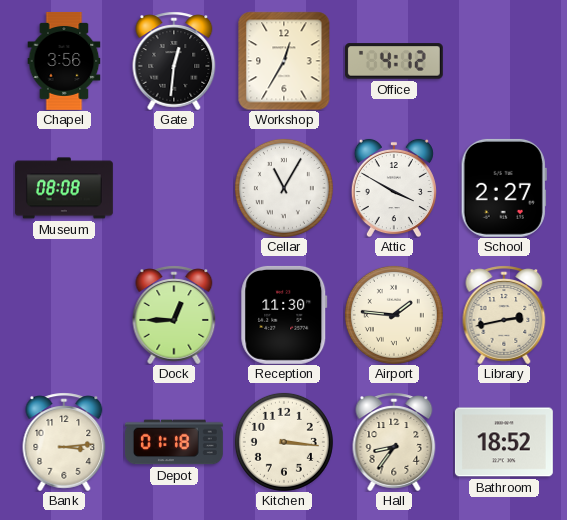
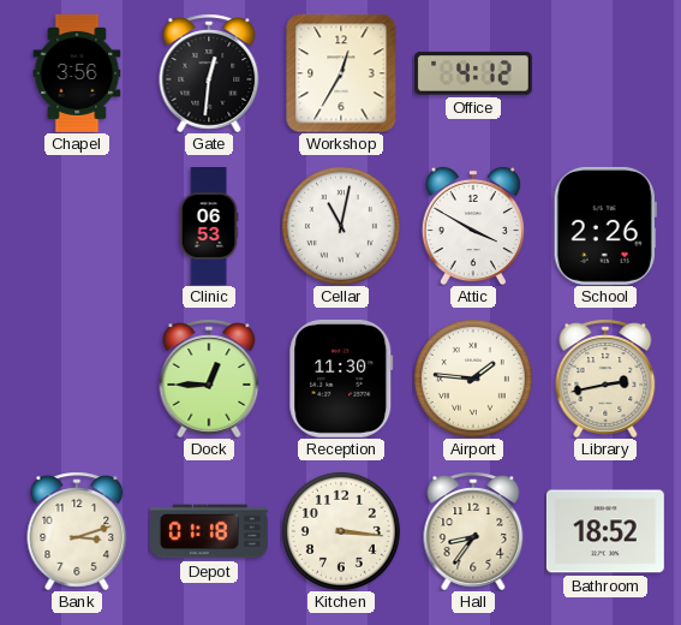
Museum: 08:08 -> none
Clinic: none -> 06:53
Cellar: 11:05 -> 11:02
School: 2:27 -> 2:26
Bank: 3:14 -> 3:12
